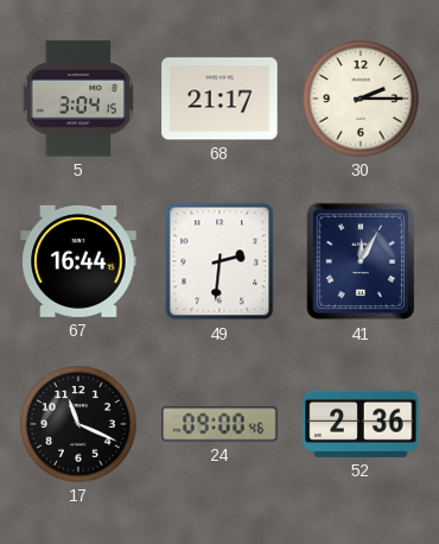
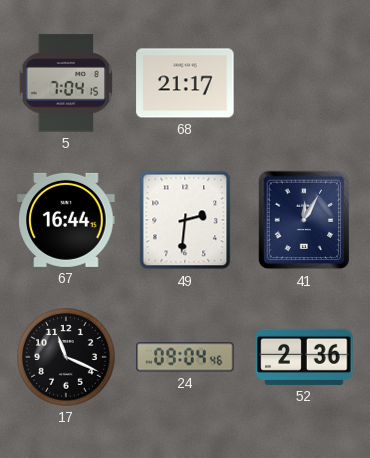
5: 3:04 -> 7:04
30: 2:15 -> none
24: 09:00 -> 09:04
